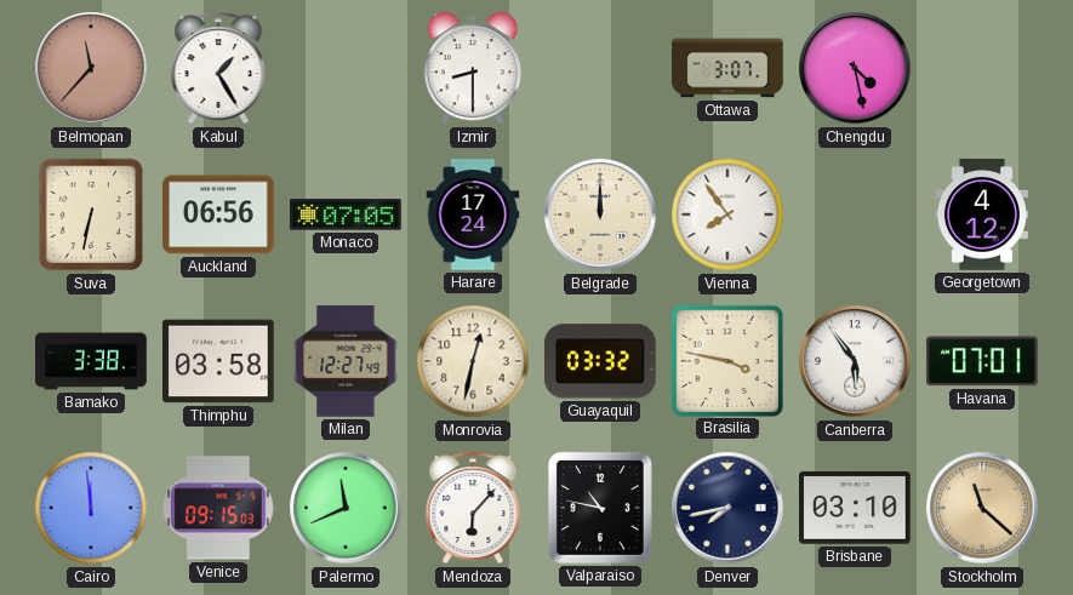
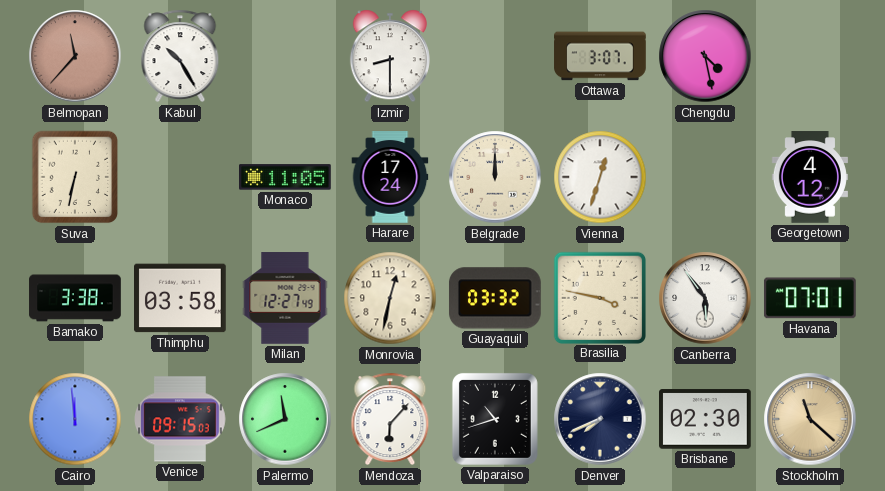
Kabul: 1:25 -> 10:25
Auckland: 06:56 -> none
Monaco: 07:05 -> 11:05
Vienna: 7:54 -> 12:33
Valparaiso: 10:47 -> 10:42
Denver: 7:43 -> 7:41
Brisbane: 03:10 -> 02:30
